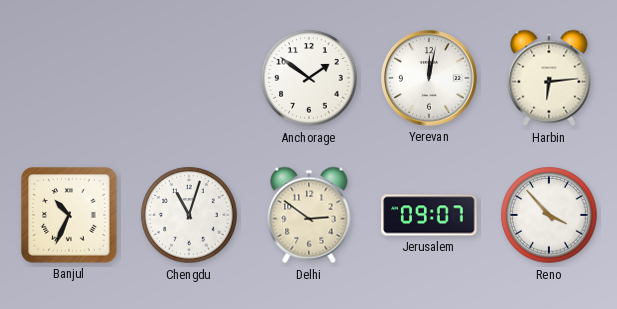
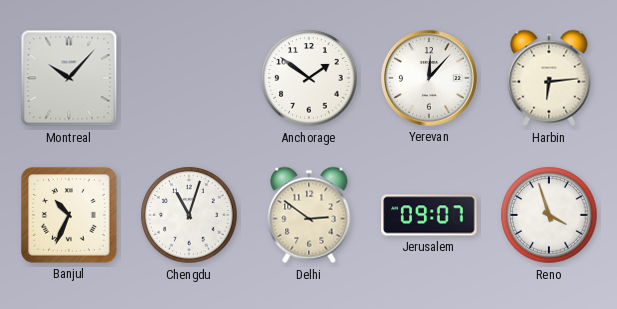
Montreal: none -> 10:07
Yerevan: 12:02 -> 12:07
Reno: 3:53 -> 3:57
